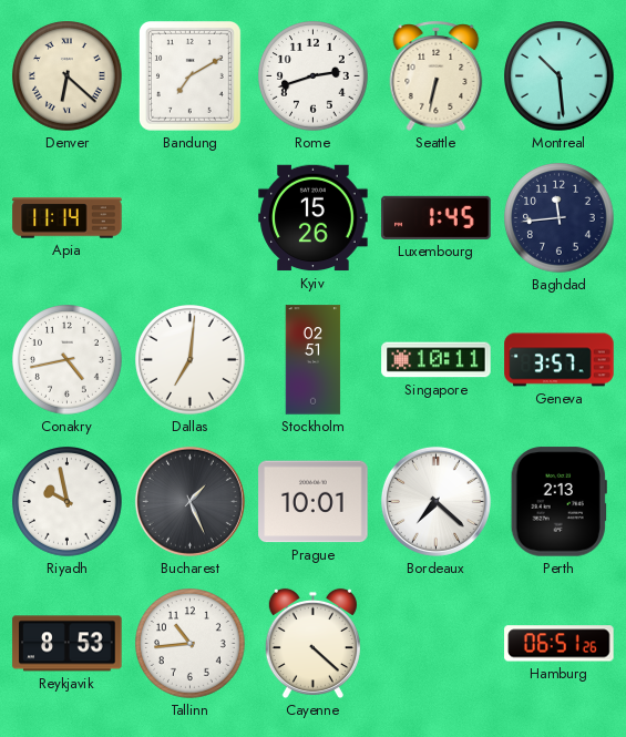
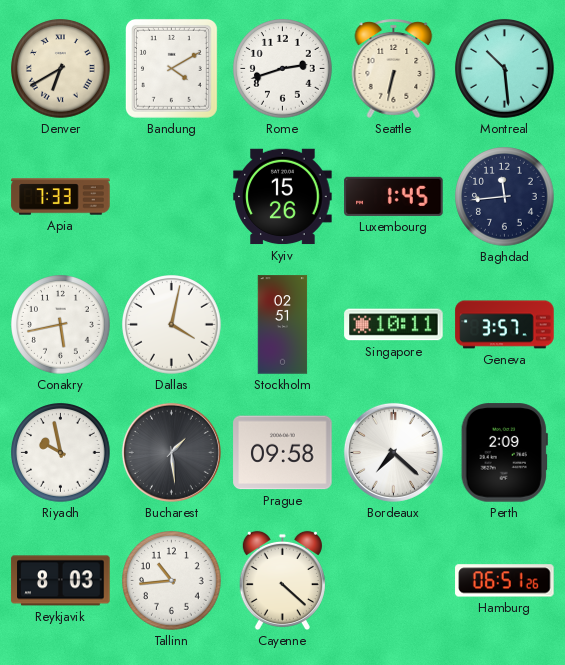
Denver: 6:22 -> 6:40
Bandung: 7:10 -> 4:10
Apia: 11:14 -> 7:33
Conakry: 4:43 -> 5:43
Dallas: 7:01 -> 4:02
Bucharest: 1:26 -> 1:29
Prague: 10:01 -> 09:58
Perth: 2:13 -> 2:09
Reykjavik: 8:53 -> 8:03
